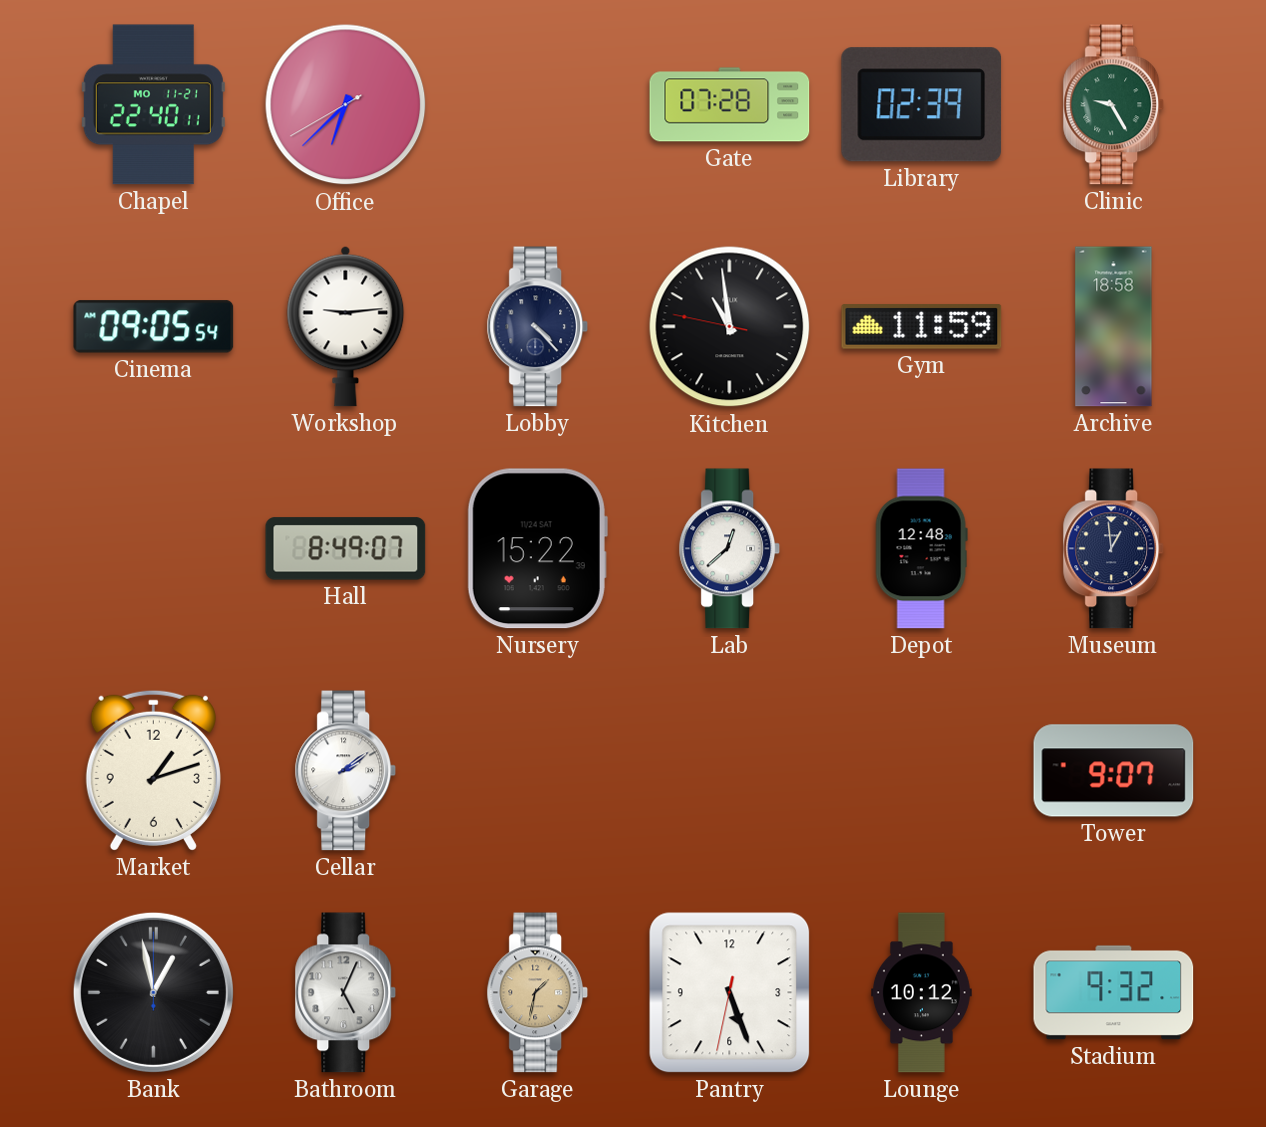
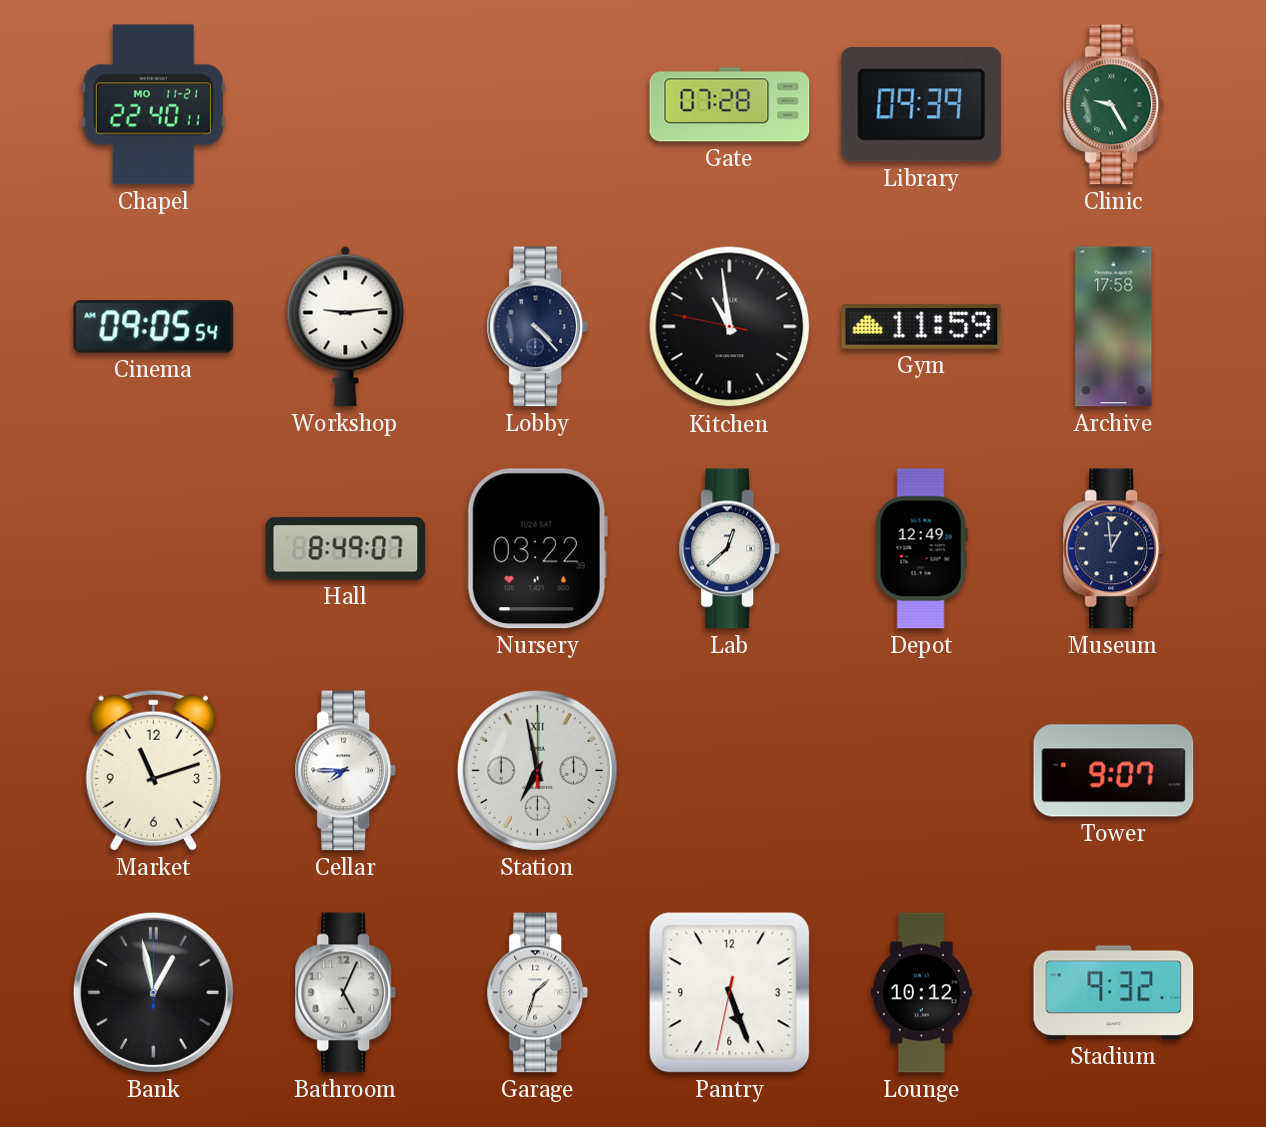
Office: 6:37 -> none
Library: 02:39 -> 09:39
Archive: 18:58 -> 17:58
Nursery: 15:22 -> 03:22
Depot: 12:48 -> 12:49
Market: 1:12 -> 11:12
Cellar: 2:09 -> 7:45
Station: none -> 6:58
Garage: 1:32 -> 1:33
Garage dial: champagne -> white
